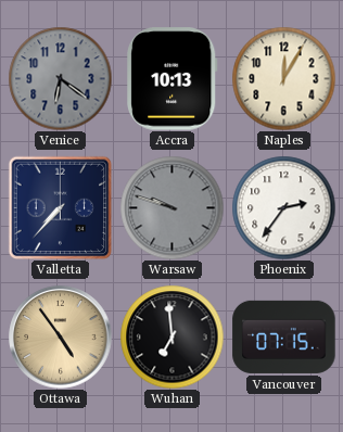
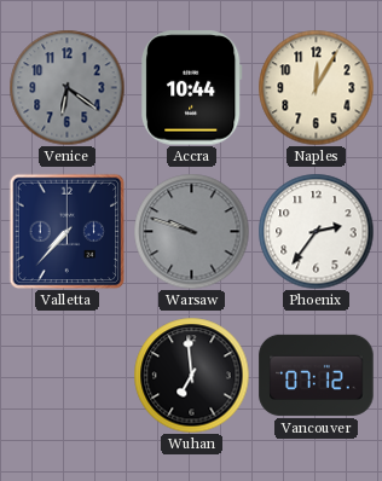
Accra: 10:13 -> 10:44
Ottawa: 4:54 -> none
Vancouver: 07:15 -> 07:12
